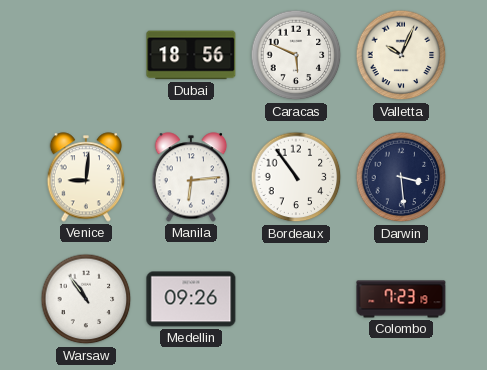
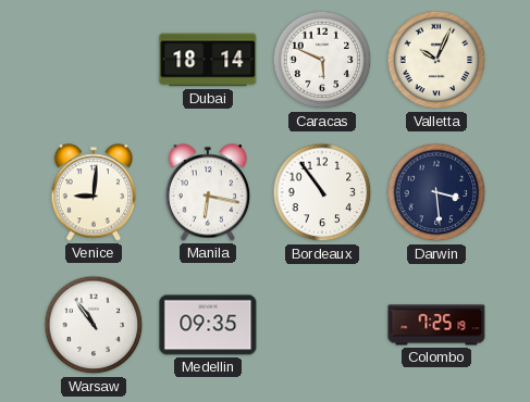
Dubai: 18:56 -> 18:14
Manila: 6:14 -> 6:17
Medellin: 09:26 -> 09:35
Colombo: 7:23 -> 7:25
